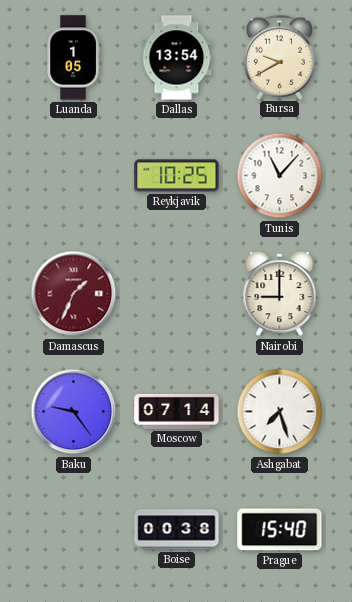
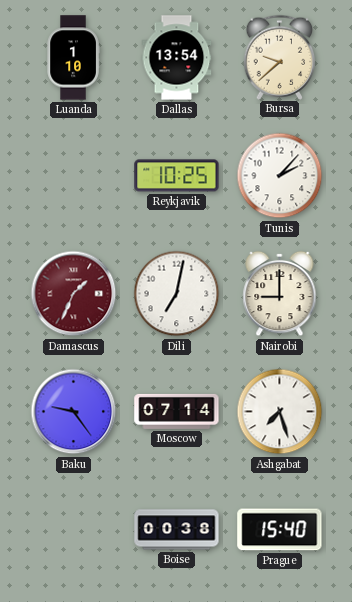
Luanda: 1:05 -> 1:10
Bursa: 9:40 -> 9:38
Tunis: 11:07 -> 2:07
Dili: none -> 7:02
